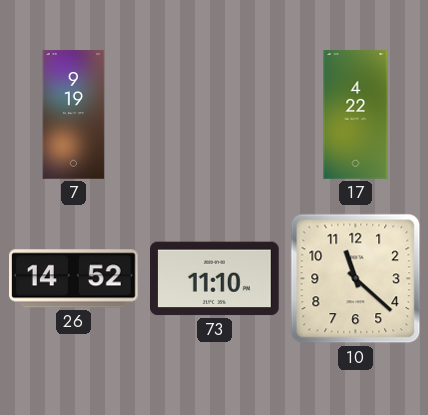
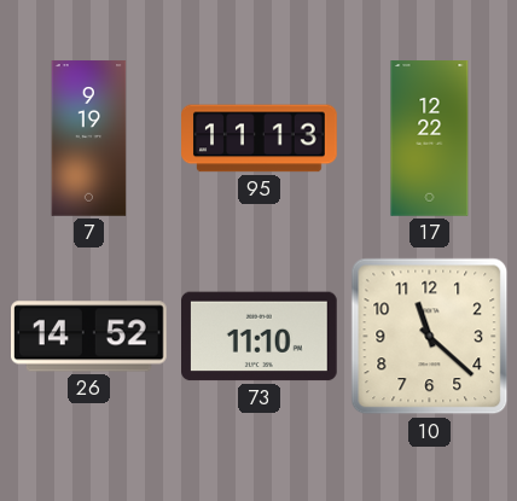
95: none -> 11:13
17: 4:22 -> 12:22
